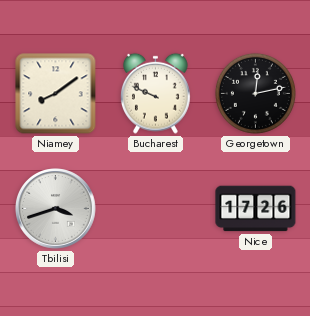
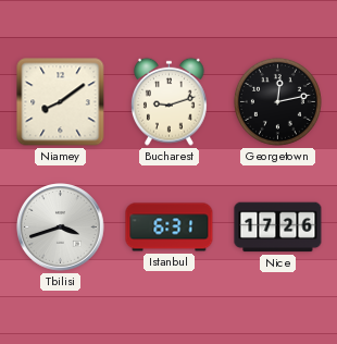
Bucharest: 9:49 -> 9:12
Istanbul: none -> 6:31
